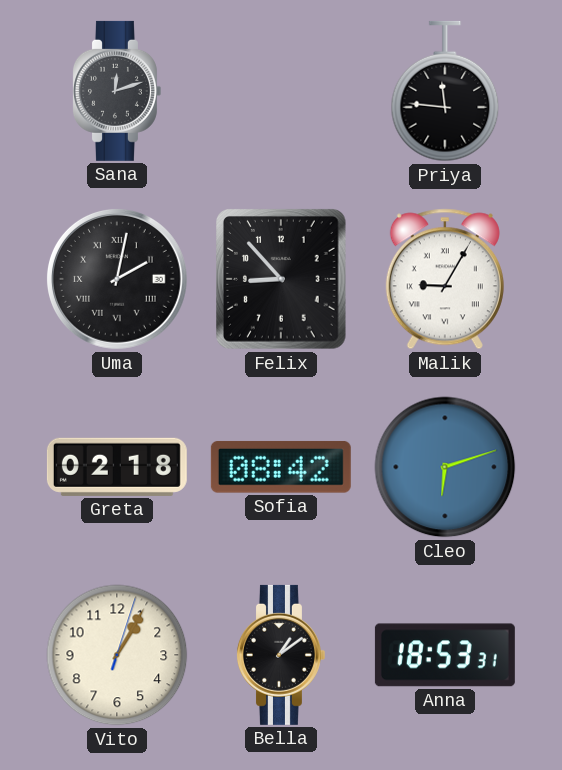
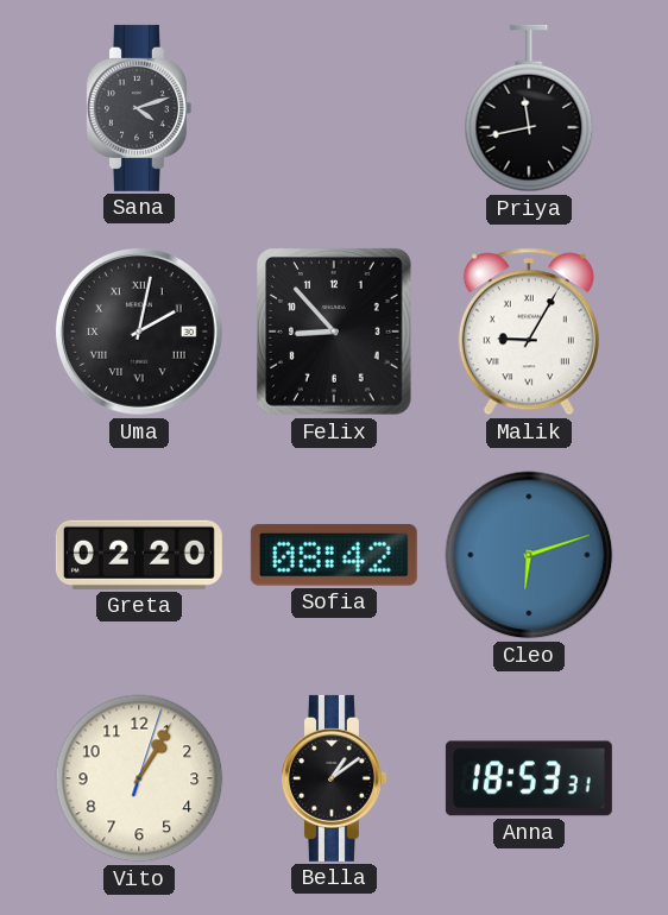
Sana: 12:12 -> 4:12
Priya: 11:46 -> 11:43
Greta: 02:18 -> 02:20
